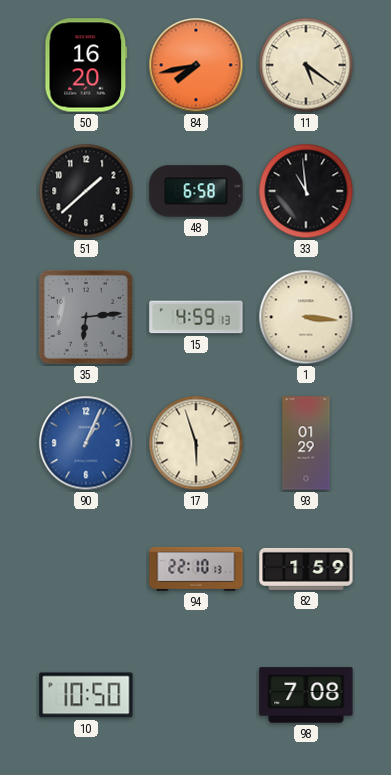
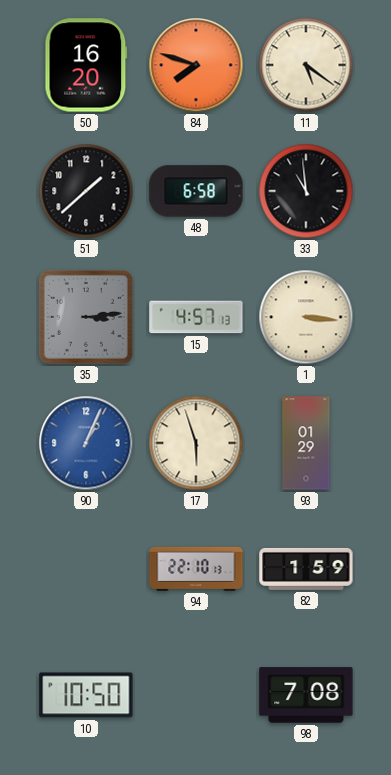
84: 7:43 -> 7:48
35: 6:14 -> 3:14
15: 4:59 -> 4:57
